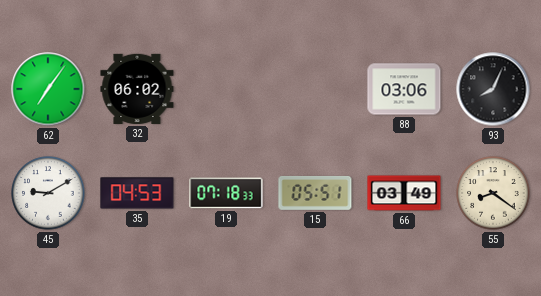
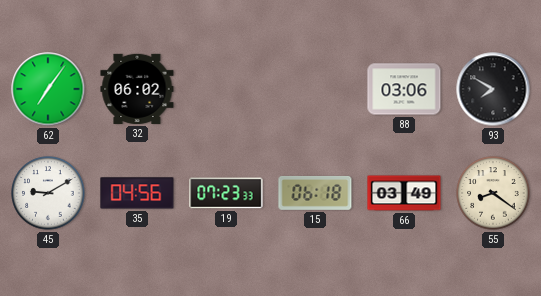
93: 8:04 -> 7:50
35: 04:53 -> 04:56
19: 07:18 -> 07:23
15: 05:51 -> 06:18
